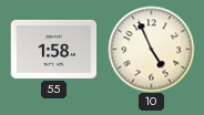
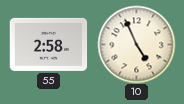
55: 1:58 -> 2:58
